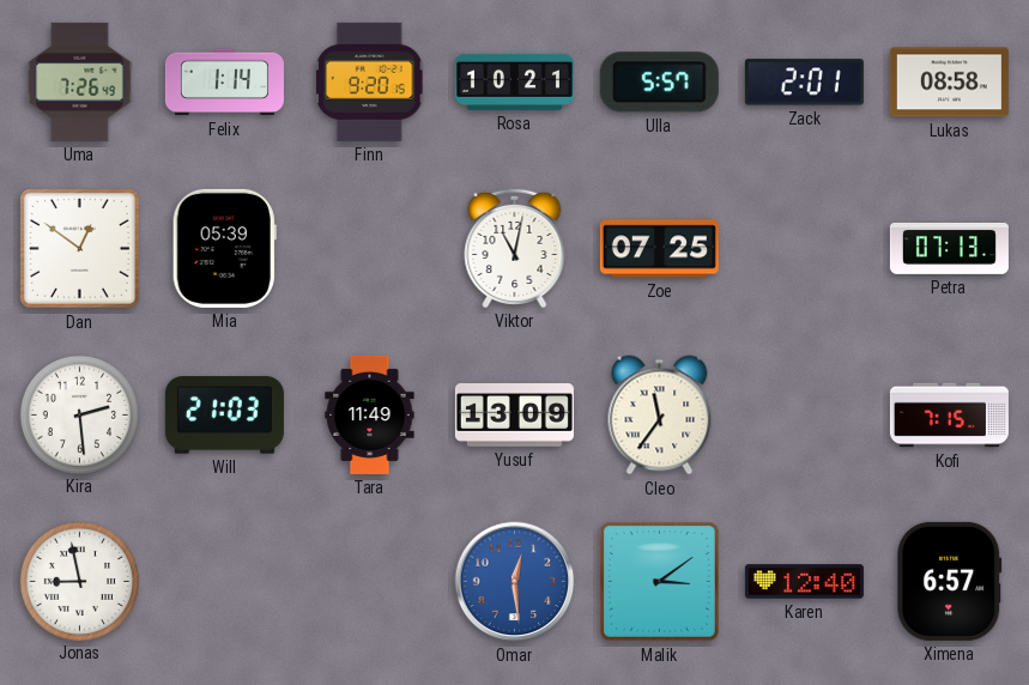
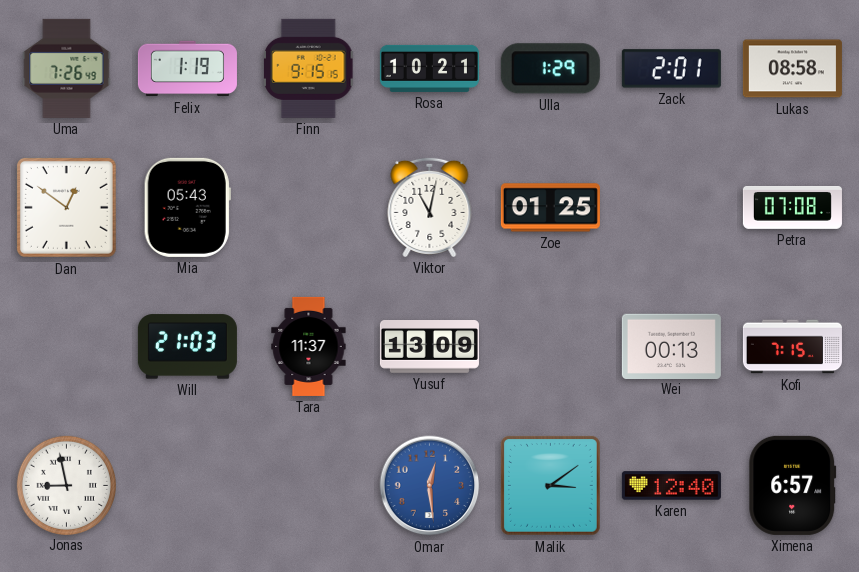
Felix: 1:14 -> 1:19
Finn: 9:20 -> 9:15
Ulla: 5:57 -> 1:29
Mia: 05:39 -> 05:43
Zoe: 07:25 -> 01:25
Petra: 07:13 -> 07:08
Kira: 2:29 -> none
Tara: 11:49 -> 11:37
Cleo: 11:36 -> none
Wei: none -> 00:13
